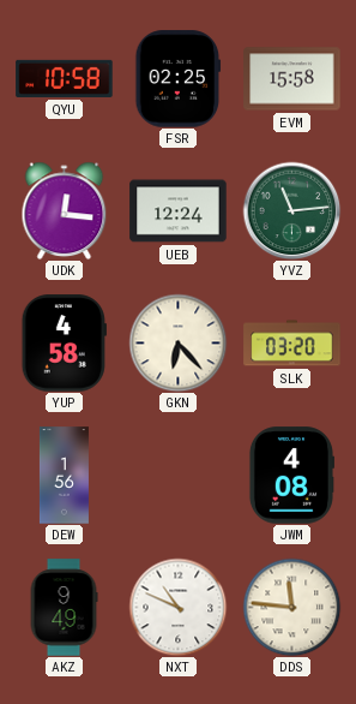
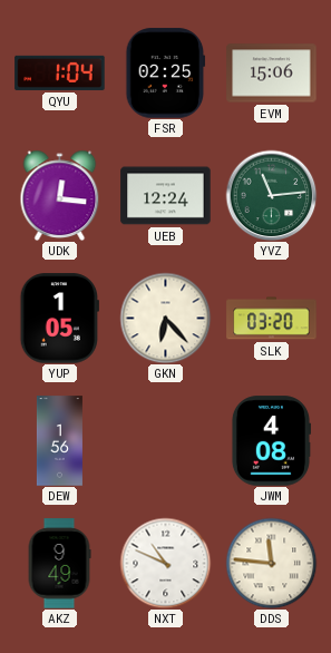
QYU: 10:58 -> 1:04
EVM: 15:58 -> 15:06
YUP: 4:58 -> 1:05
